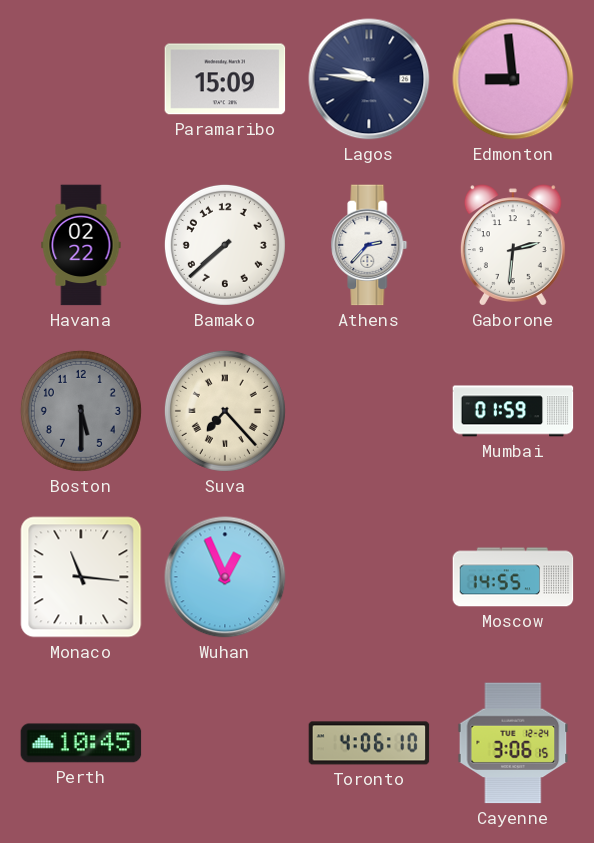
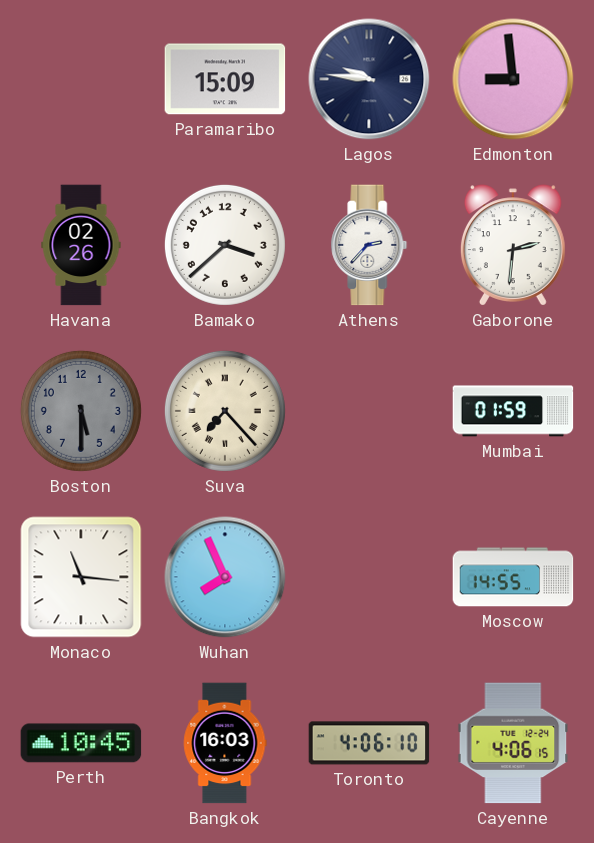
Havana: 02:22 -> 02:26
Bamako: 7:38 -> 3:38
Wuhan: 12:56 -> 7:56
Bangkok: none -> 16:03
Cayenne: 3:06 -> 4:06
